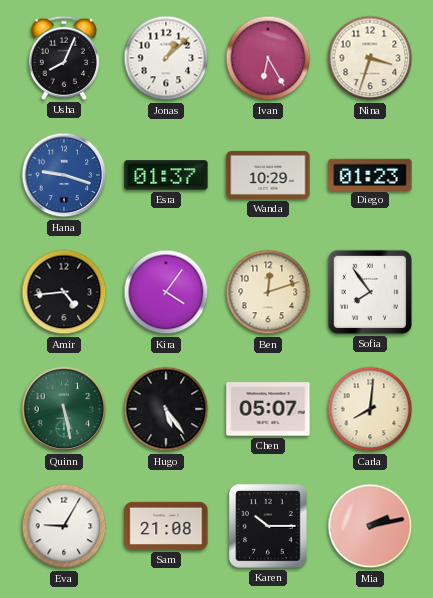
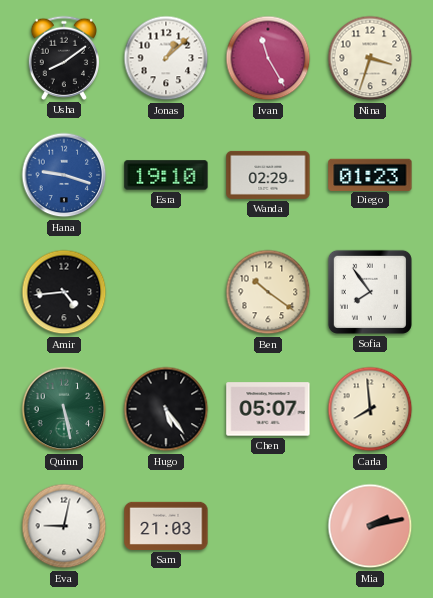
Usha: 8:04 -> 8:09
Ivan: 6:25 -> 11:25
Esra: 01:37 -> 19:10
Wanda: 10:29 -> 02:29
Kira: 4:06 -> none
Ben: 12:12 -> 10:21
Carla: 8:01 -> 7:59
Eva: 9:05 -> 9:02
Sam: 21:08 -> 21:03
Karen: 10:15 -> none
